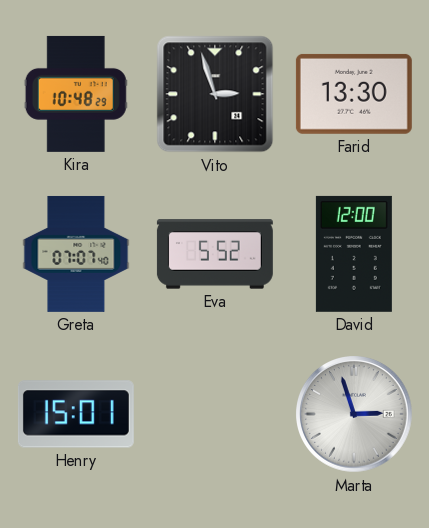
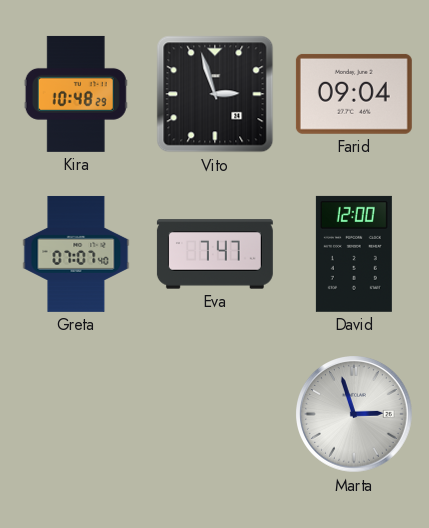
Farid: 13:30 -> 09:04
Eva: 5:52 -> 7:47
Henry: 15:01 -> none
